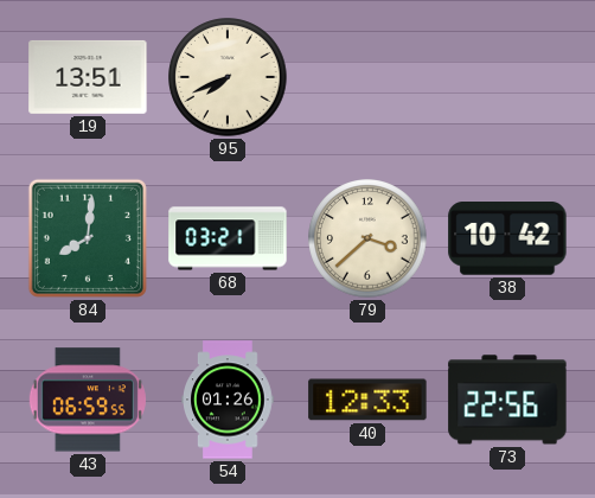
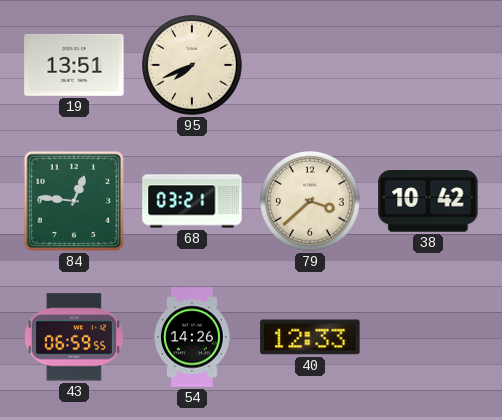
84: 8:01 -> 12:46
54: 01:26 -> 14:26
73: 22:56 -> none
